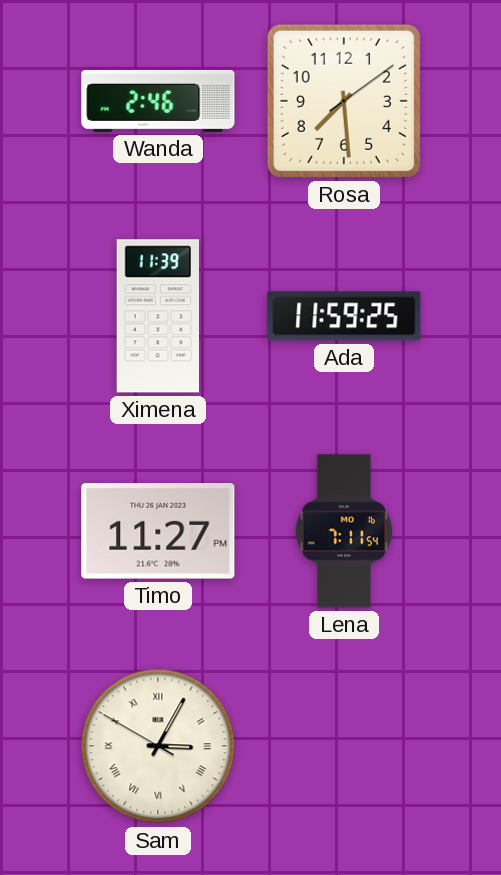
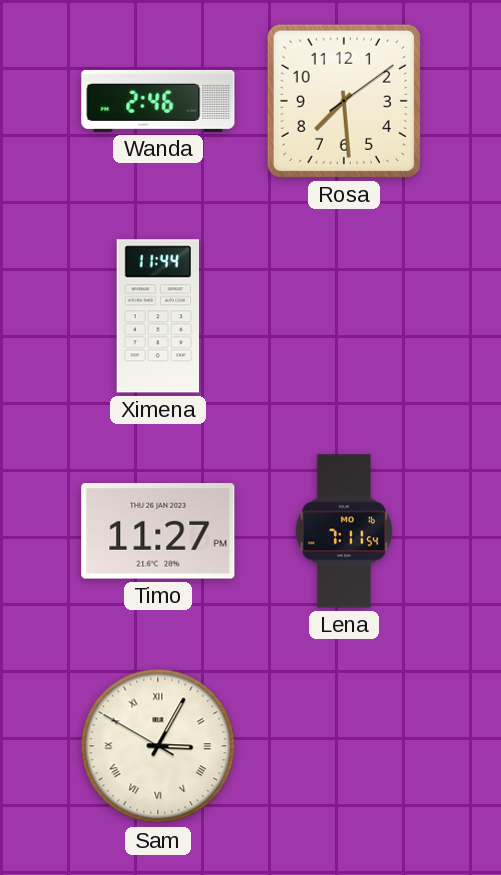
Ximena: 11:39 -> 11:44
Ada: 11:59 -> none
